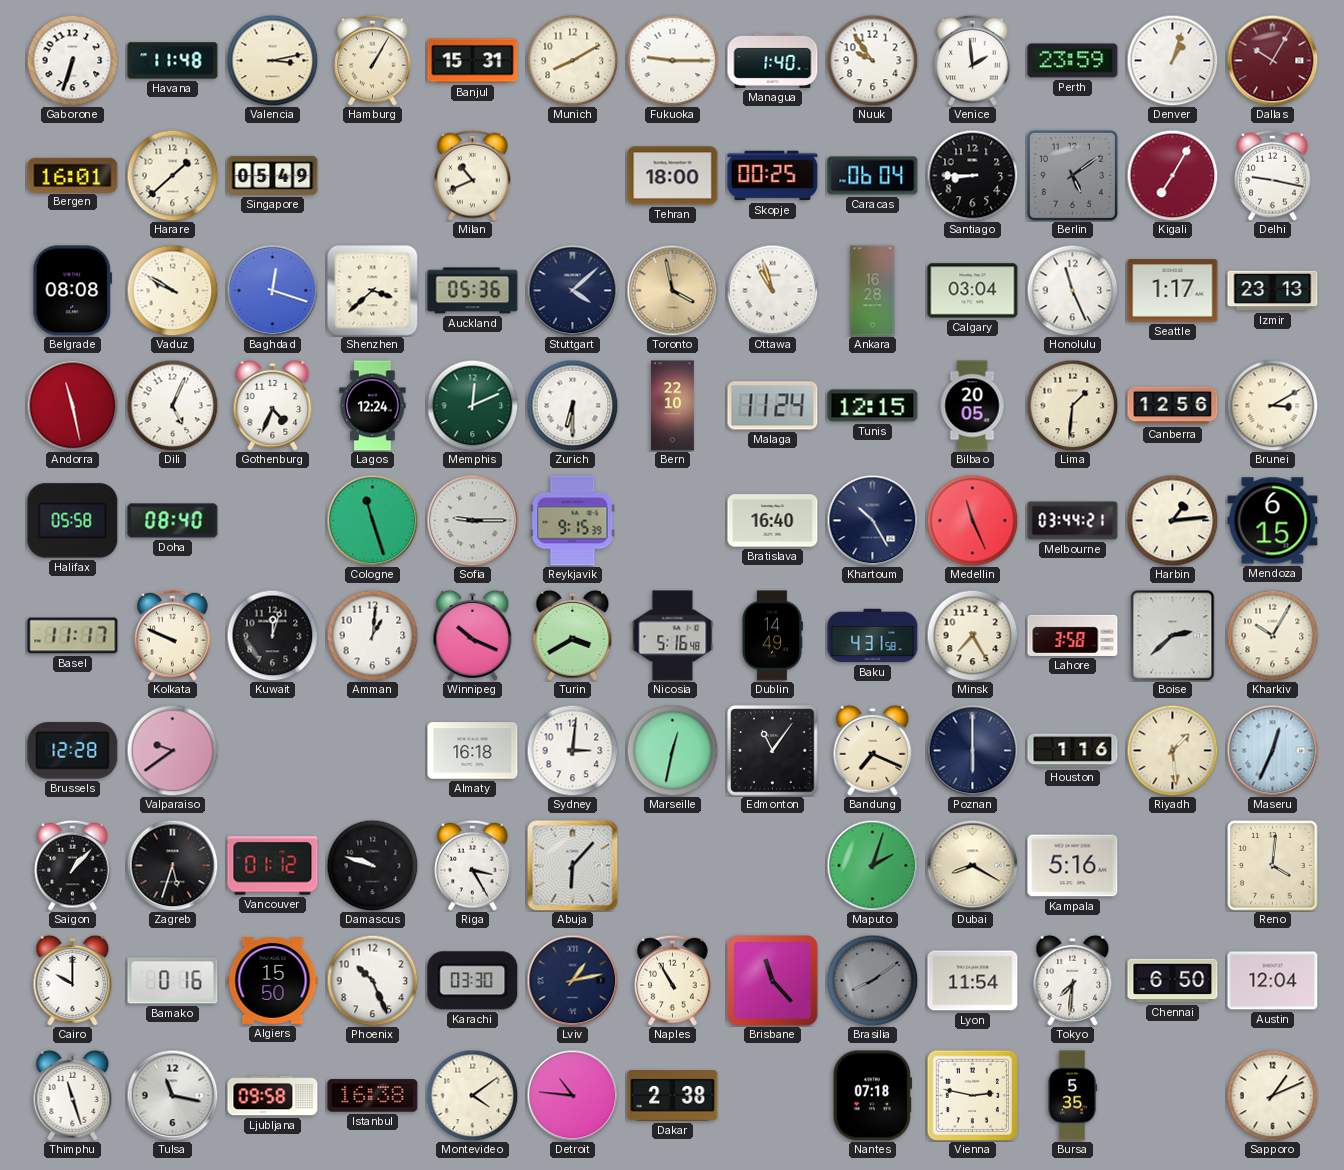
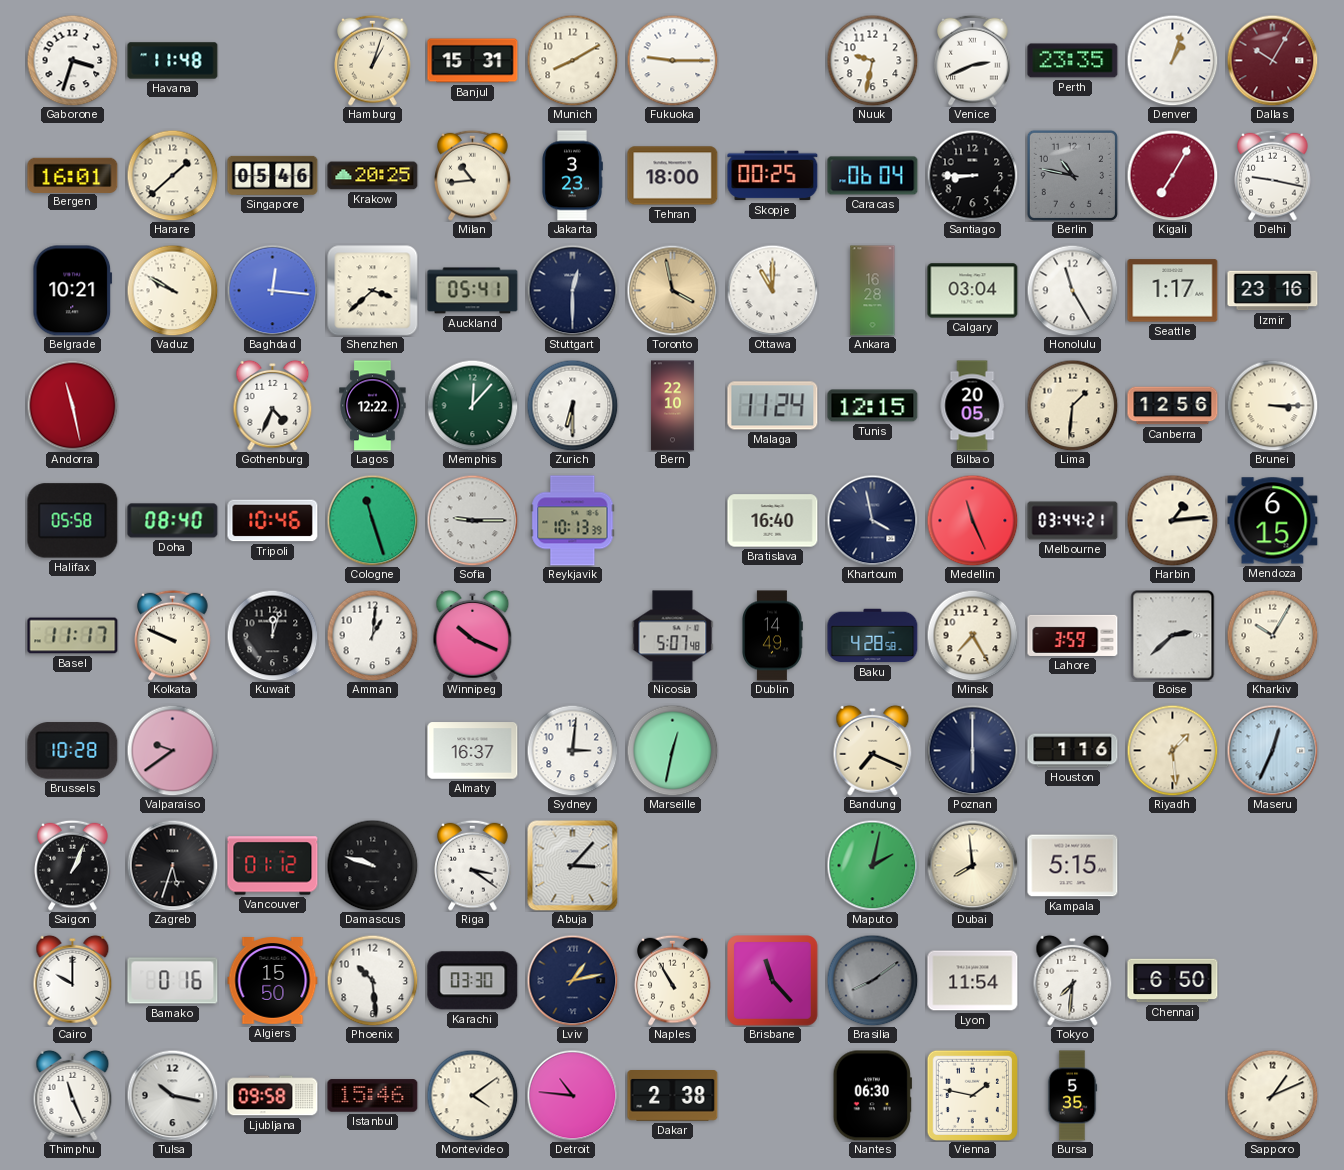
Gaborone: 6:33 -> 3:33
Valencia: 3:13 -> none
Hamburg: 1:05 -> 1:03
Managua: 1:40 -> none
Nuuk: 9:54 -> 9:32
Venice: 1:59 -> 2:41
Perth: 23:59 -> 23:35
Singapore: 05:49 -> 05:46
Krakow: none -> 20:25
Milan: 10:41 -> 10:44
Jakarta: none -> 3:23
Berlin: 5:09 -> 10:47
Belgrade: 08:08 -> 10:21
Baghdad: 12:18 -> 12:16
Auckland: 05:36 -> 05:41
Stuttgart: 4:08 -> 12:30
Ottawa: 10:57 -> 11:00
Honolulu: 11:26 -> 11:25
Izmir: 23:13 -> 23:16
Dili: 5:04 -> none
Lagos: 12:24 -> 12:22
Memphis: 12:11 -> 12:07
Brunei: 3:10 -> 3:15
Tripoli: none -> 10:46
Reykjavik: 9:15 -> 10:13
Khartoum: 10:25 -> 3:58
Turin: 3:40 -> none
Nicosia: 5:16 -> 5:07
Baku: 4:31 -> 4:28
Lahore: 3:58 -> 3:59
Brussels: 12:28 -> 10:28
Almaty: 16:18 -> 16:37
Edmonton: 11:06 -> none
Saigon: 1:07 -> 1:04
Riga: 3:25 -> 3:21
Abuja: 6:07 -> 3:07
Maputo: 2:03 -> 2:02
Dubai: 8:20 -> 7:59
Kampala: 5:16 -> 5:15
Reno: 4:01 -> none
Phoenix: 10:26 -> 10:29
Austin: 12:04 -> none
Thimphu: 11:27 -> 11:26
Tulsa: 11:17 -> 10:17
Istanbul: 16:38 -> 15:46
Nantes: 07:18 -> 06:30
Vienna: 2:47 -> 1:47
